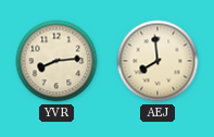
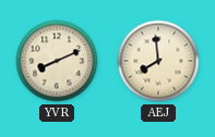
YVR: 8:14 -> 8:11
